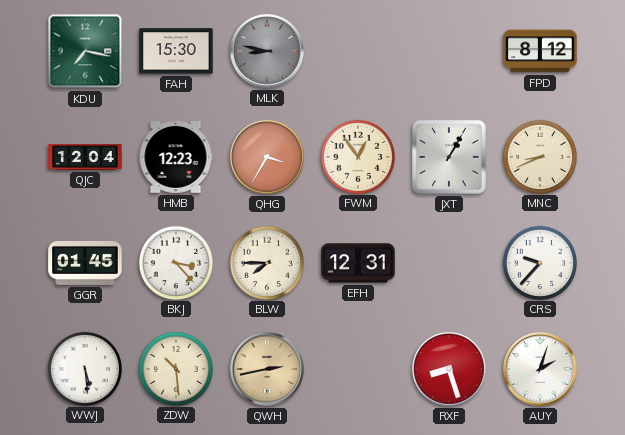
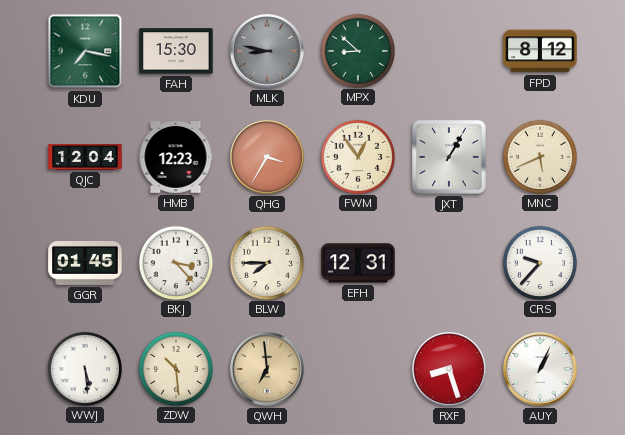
MPX: none -> 8:52
MNC: 8:41 -> 5:41
QWH: 2:43 -> 6:59
AUY: 2:03 -> 1:04
